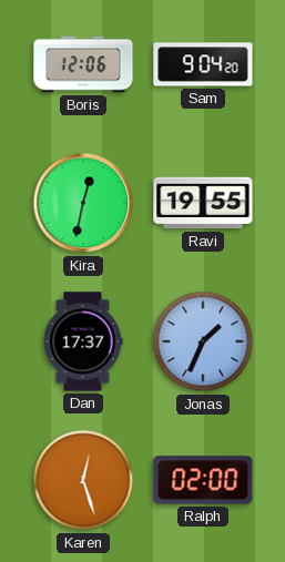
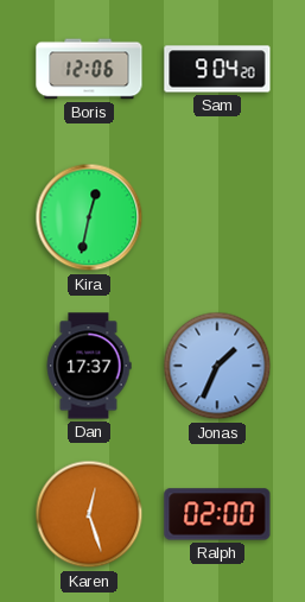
Ravi: 19:55 -> none
